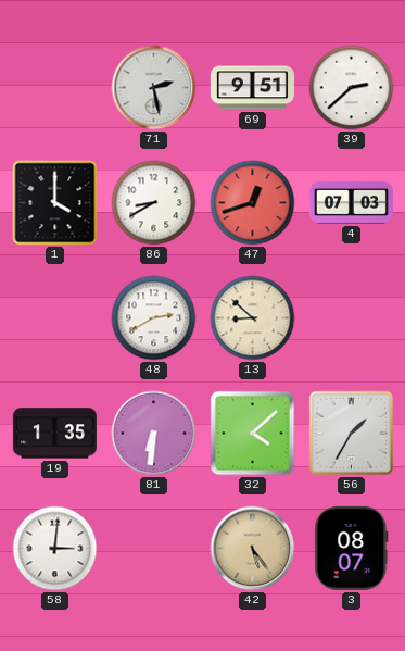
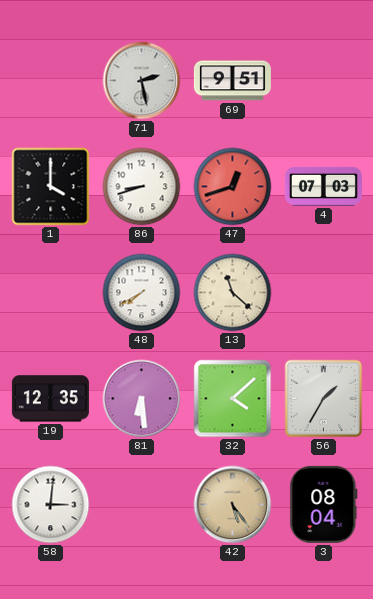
39: 2:38 -> none
86: 8:40 -> 8:42
48: 2:40 -> 7:40
13: 8:52 -> 11:22
19: 1:35 -> 12:35
81: 6:31 -> 6:29
3: 08:07 -> 08:04
